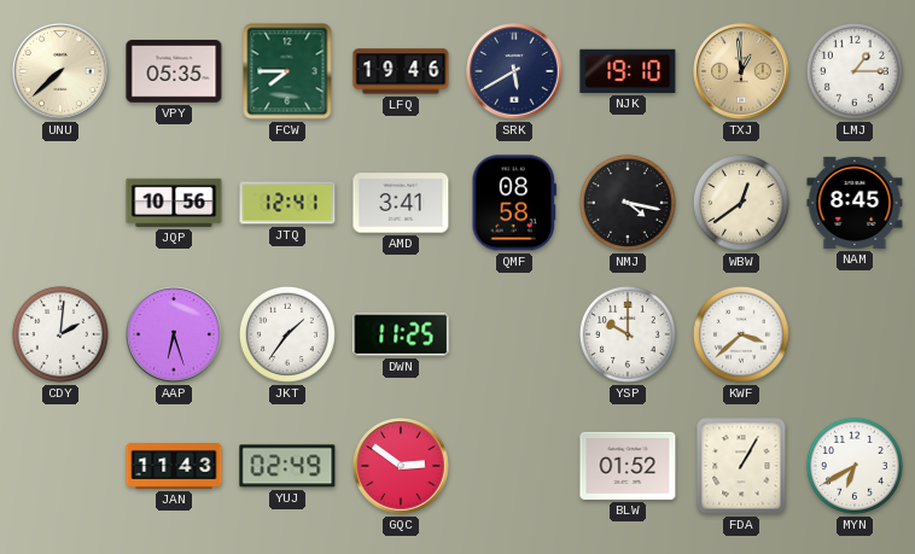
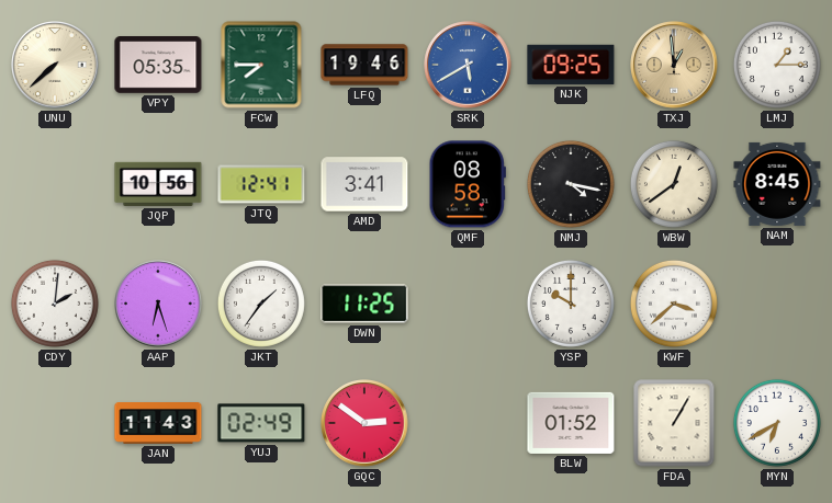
SRK dial: navy -> blue
NJK: 19:10 -> 09:25
